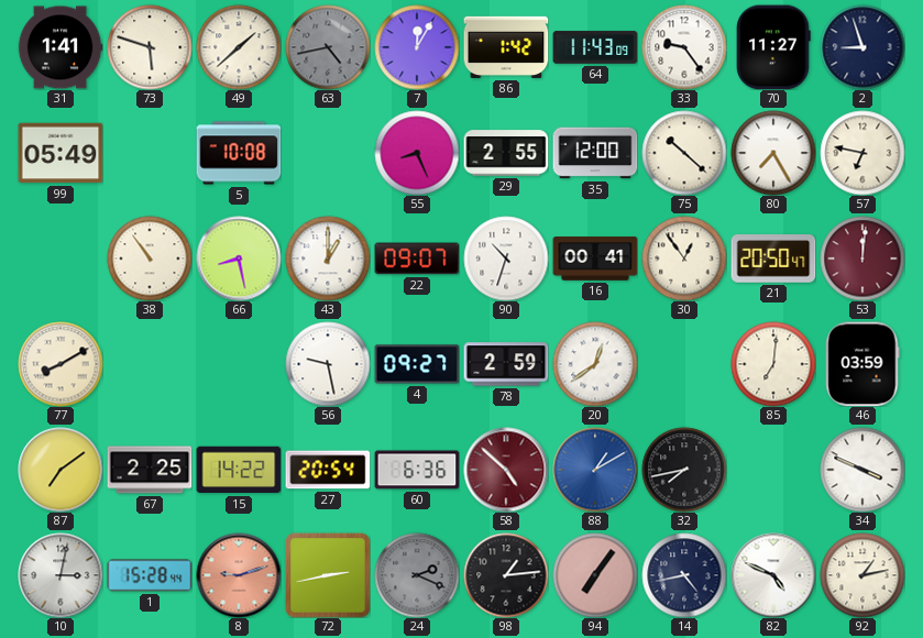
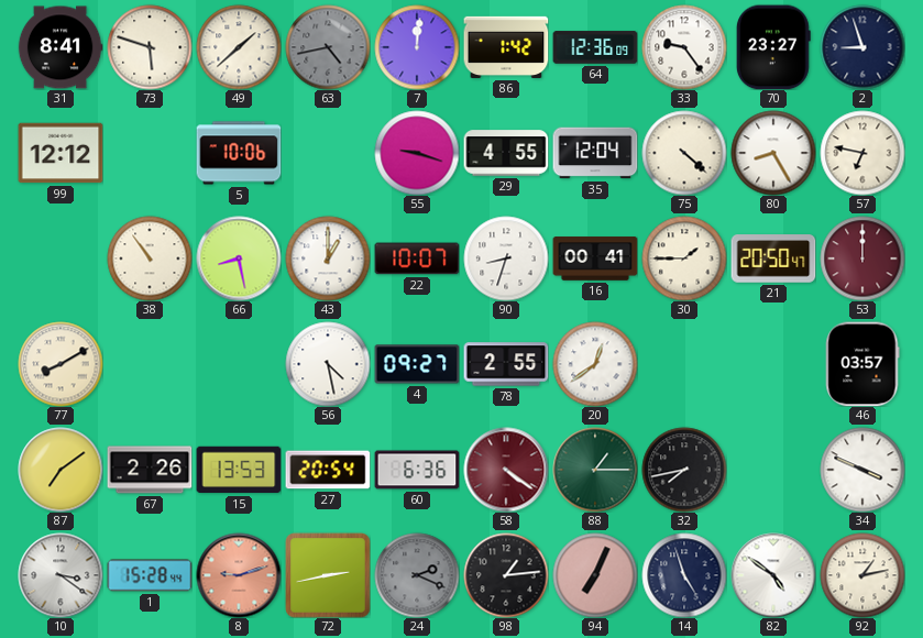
31: 1:41 -> 8:41
7: 12:05 -> 12:01
64: 11:43 -> 12:36
70: 11:27 -> 23:27
99: 05:49 -> 12:12
5: 10:08 -> 10:06
55: 8:26 -> 9:18
29: 2:55 -> 4:55
35: 12:00 -> 12:04
75: 10:22 -> 4:22
80: 7:25 -> 8:25
22: 09:07 -> 10:07
90: 10:33 -> 8:33
30: 12:54 -> 1:45
53: 12:01 -> 12:00
56: 9:28 -> 4:28
78: 2:59 -> 2:55
85: 7:01 -> none
46: 03:59 -> 03:57
67: 2:25 -> 2:26
15: 14:22 -> 13:53
58: 4:52 -> 4:21
88: 1:10 -> 1:15
88 dial: blue -> green
10: 3:02 -> 3:21
94: 7:06 -> 7:04
14: 4:43 -> 4:57
82: 4:49 -> 4:51
